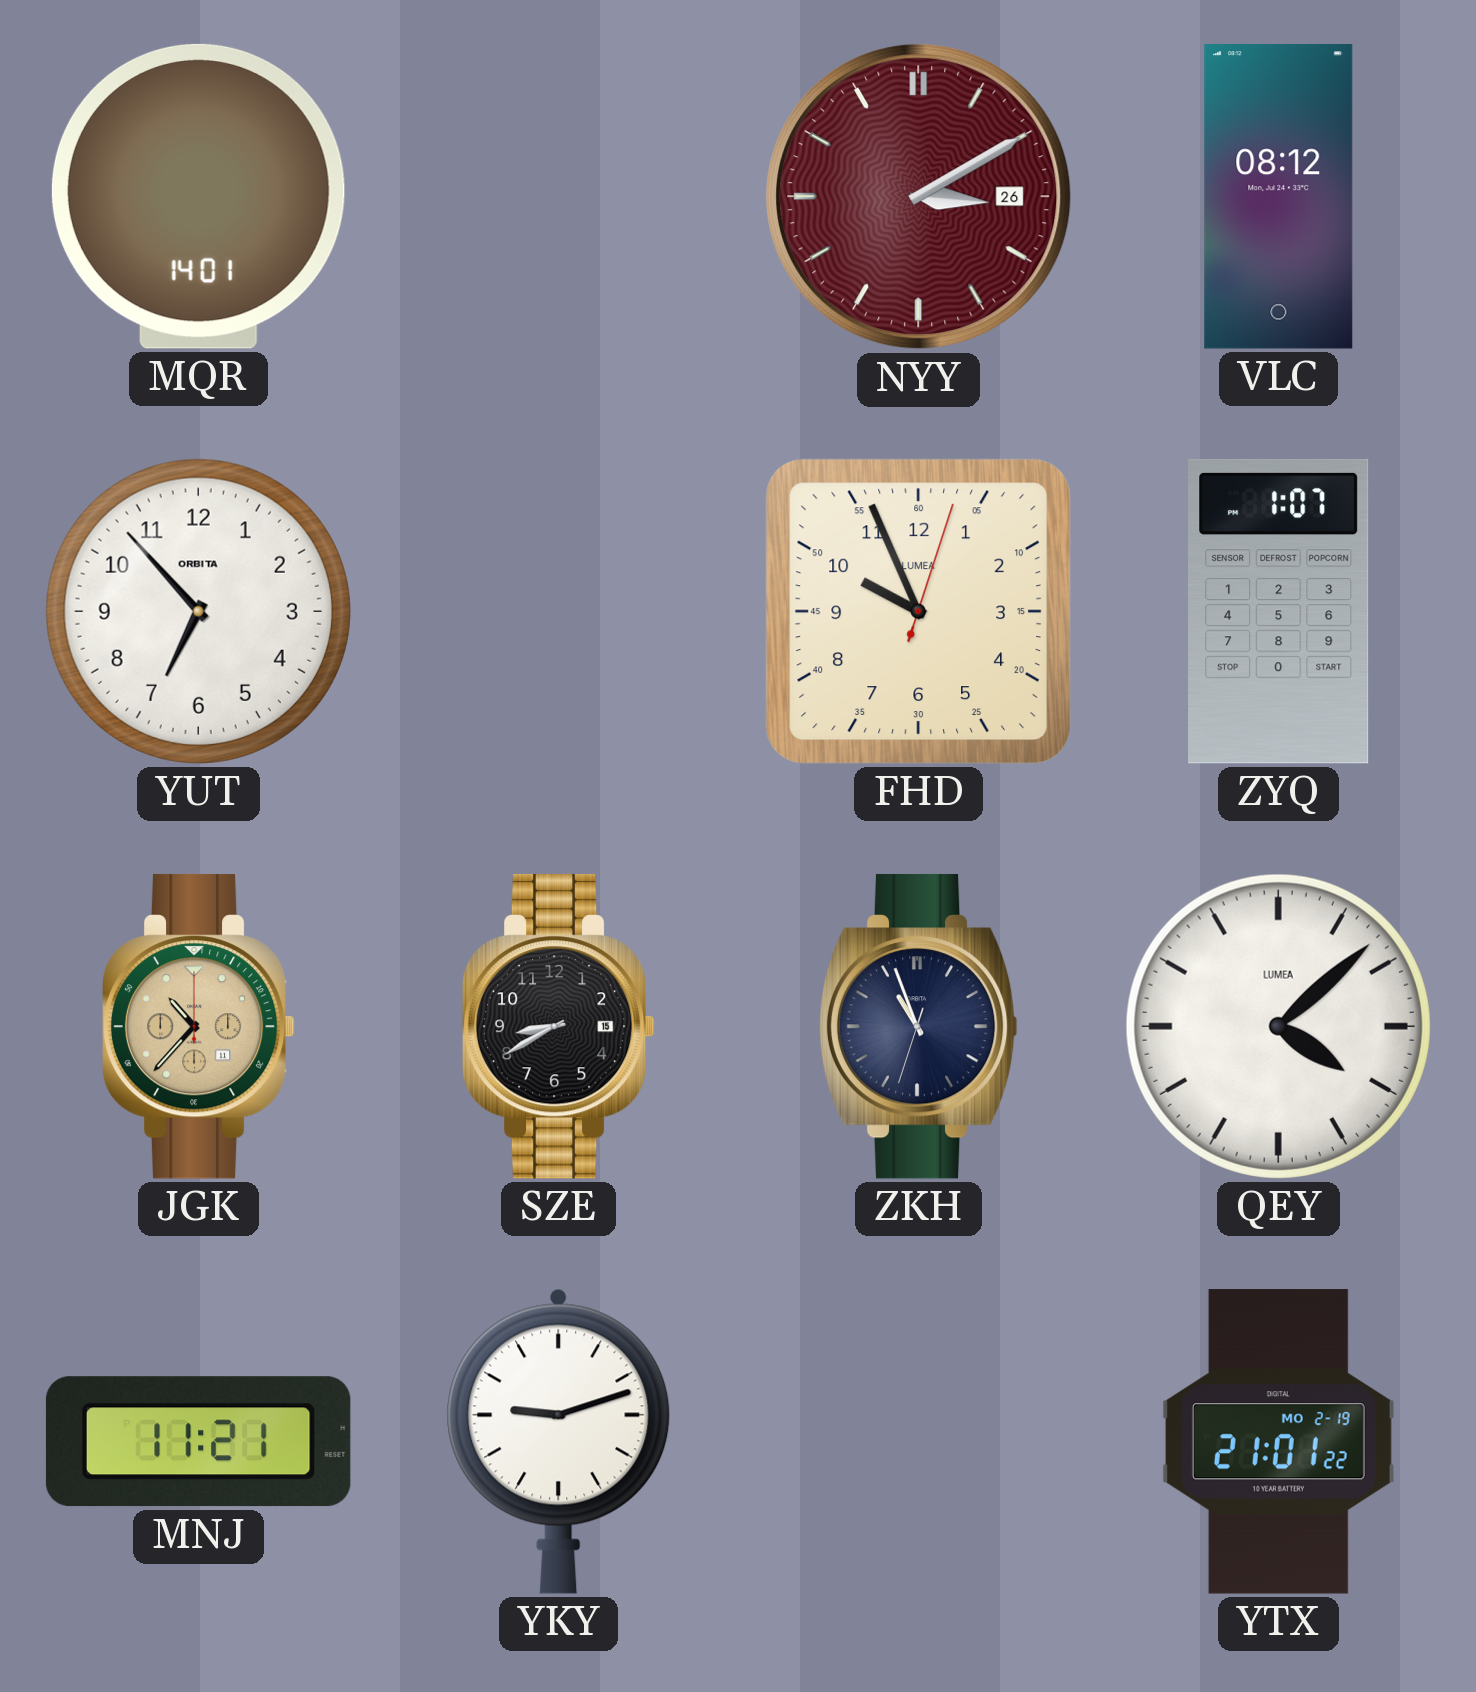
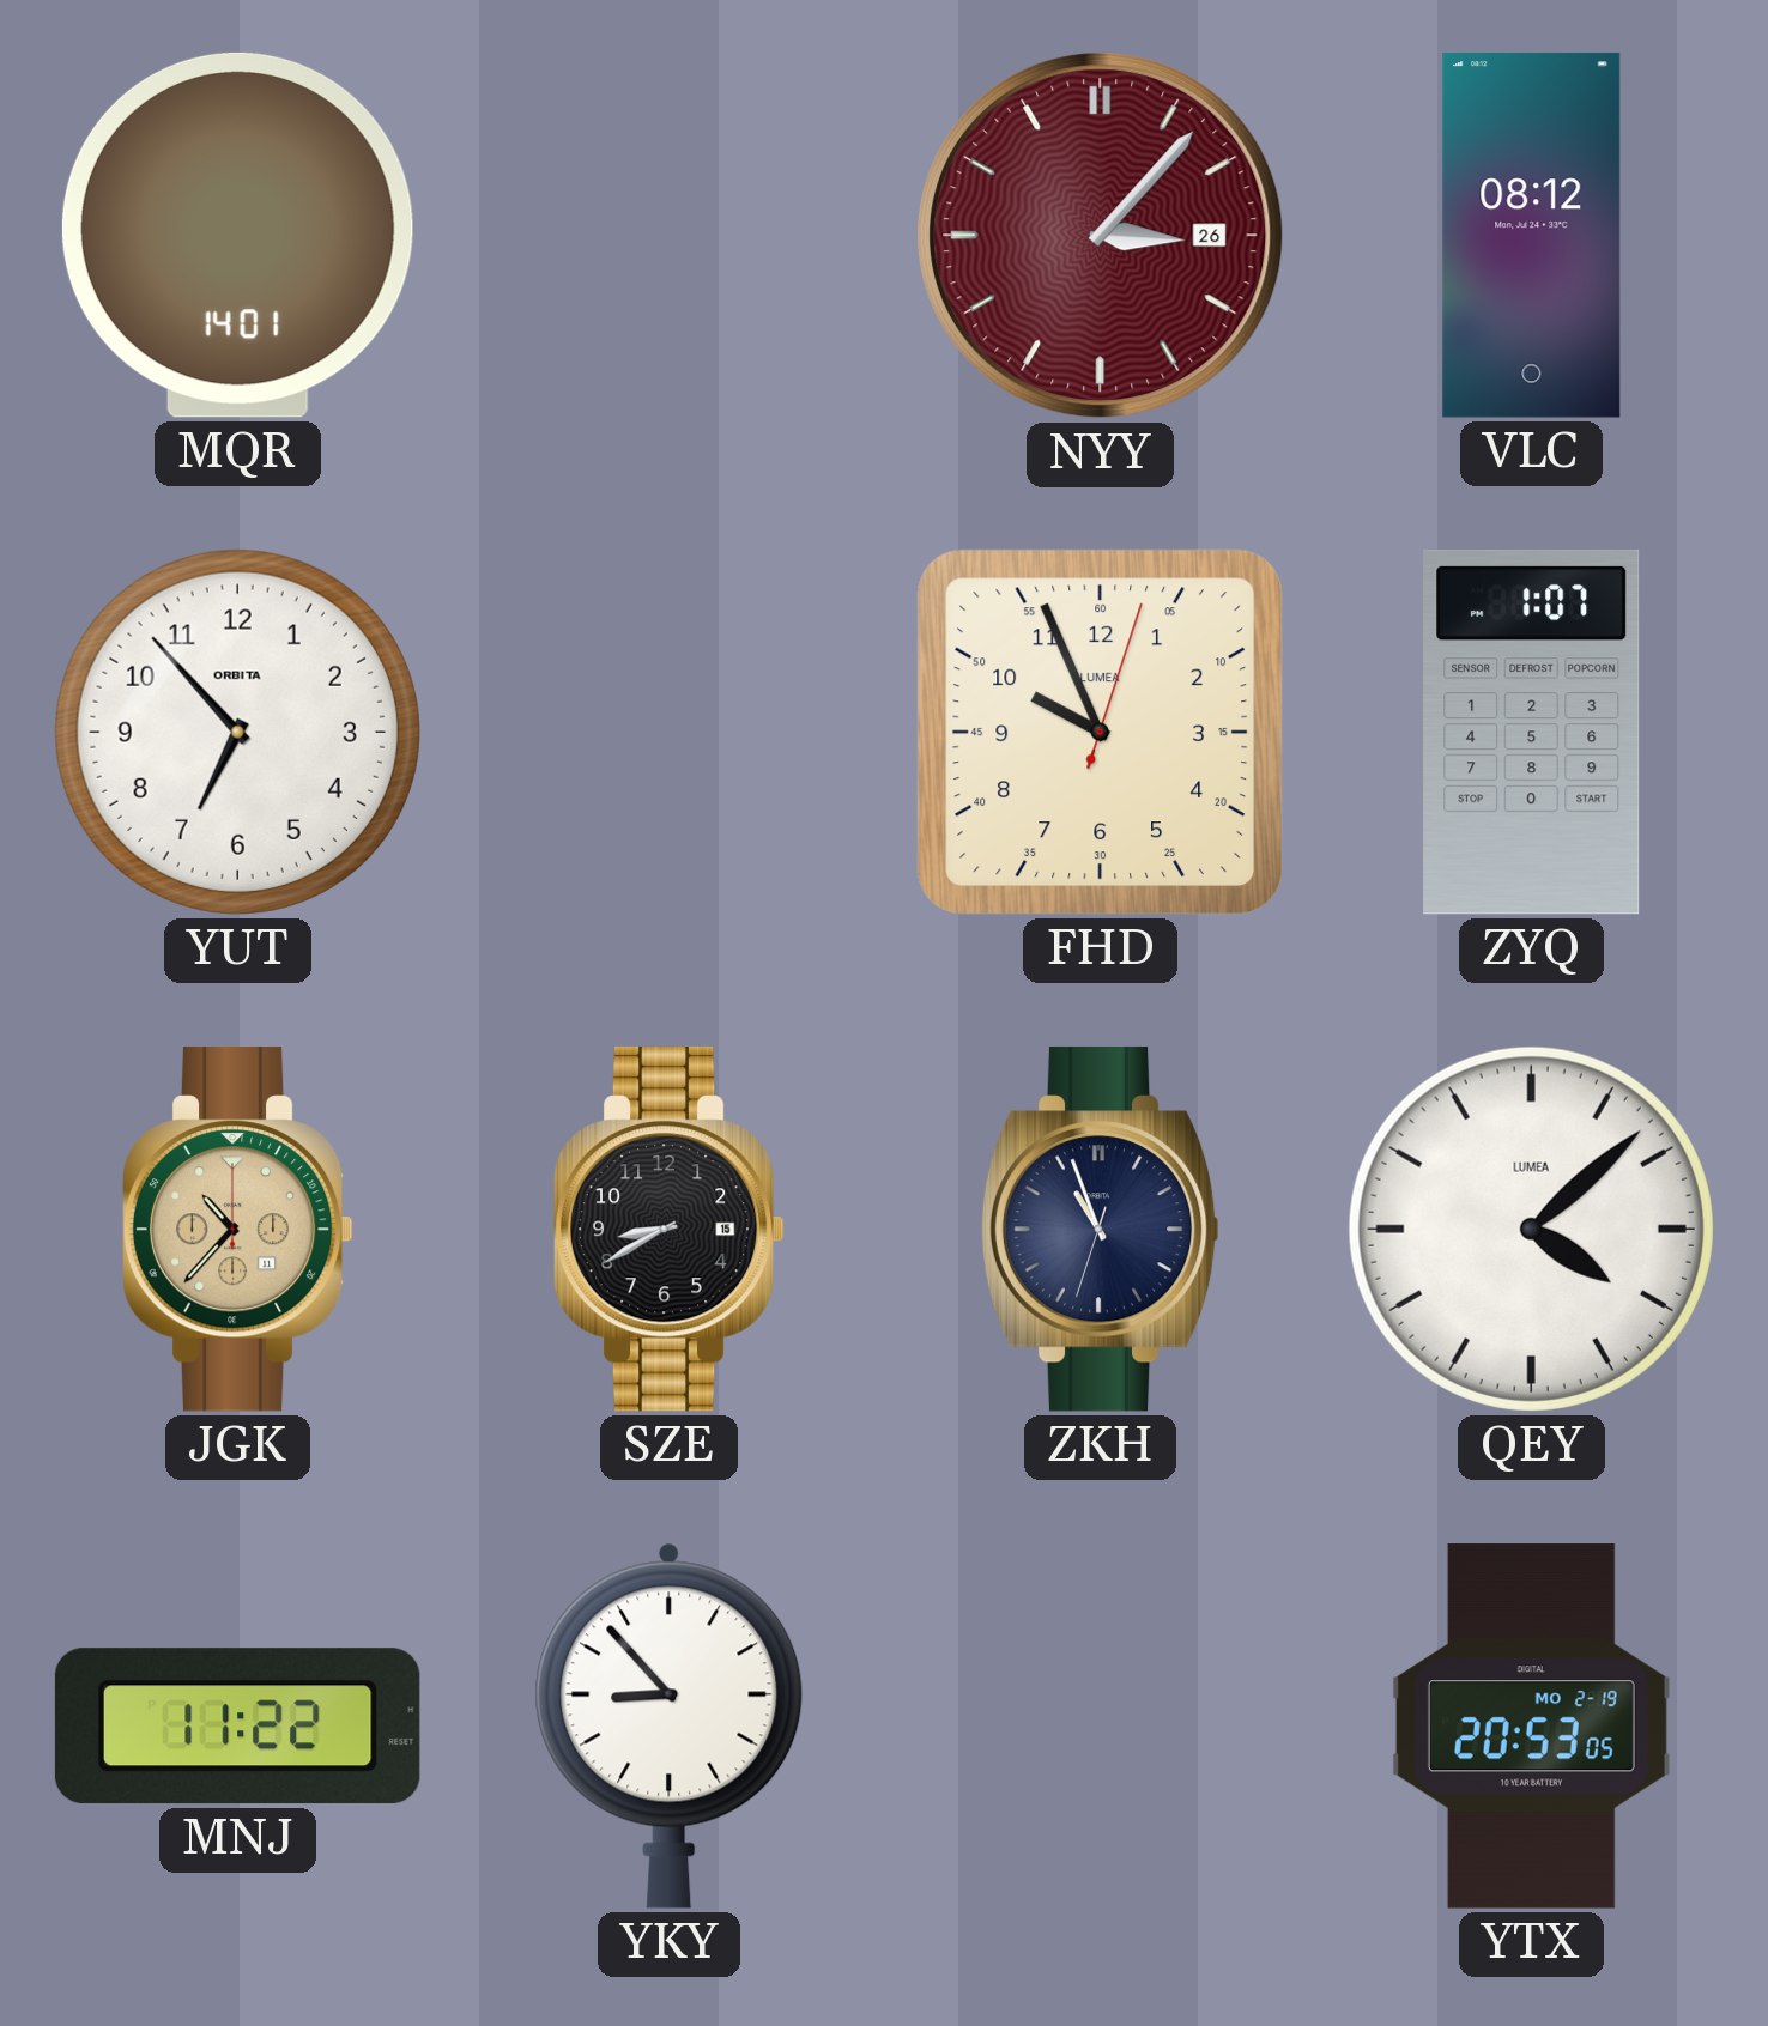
NYY: 3:10 -> 3:07
MNJ: 11:21 -> 11:22
YKY: 9:12 -> 8:53
YTX: 21:01 -> 20:53
